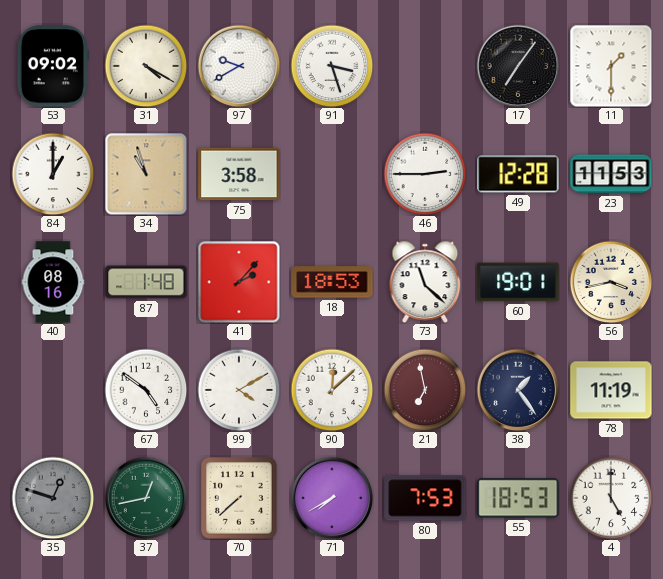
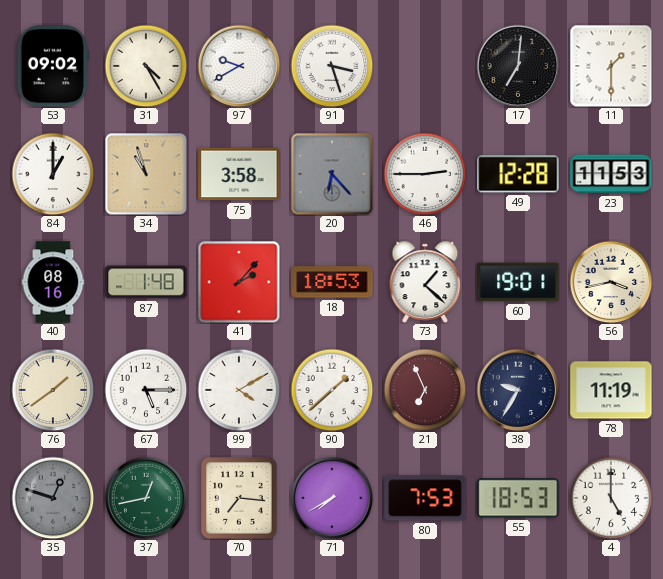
31: 4:20 -> 4:25
17: 7:06 -> 7:01
20: none -> 6:23
73: 11:22 -> 1:22
76: none -> 1:39
67: 4:51 -> 5:15
90: 12:08 -> 1:38
21: 6:58 -> 6:56
38: 1:24 -> 9:35
70: 7:38 -> 7:16
